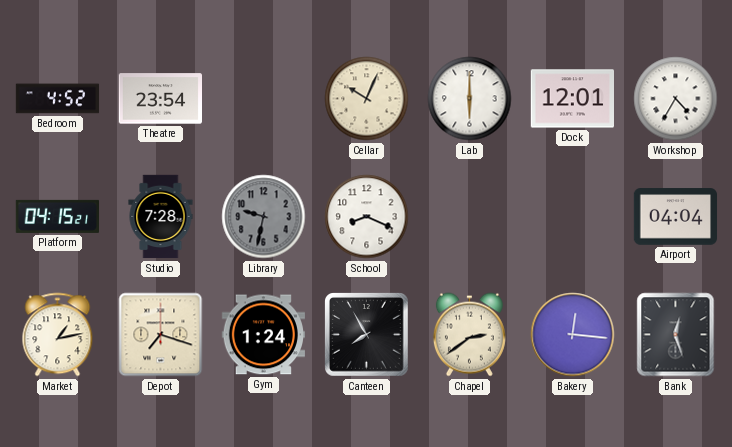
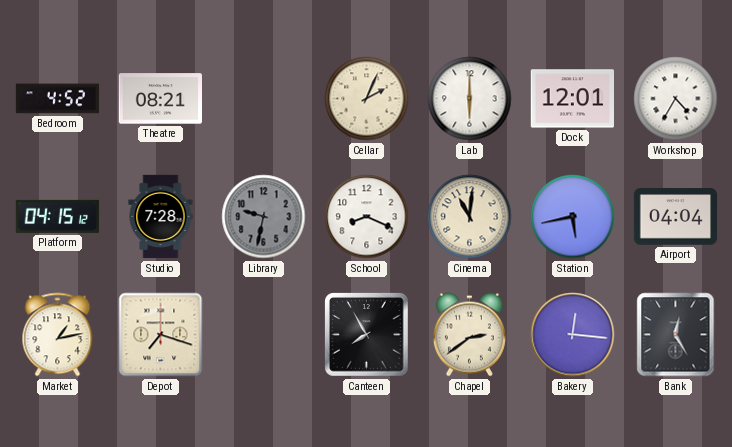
Theatre: 23:54 -> 08:21
Cellar: 10:04 -> 2:04
Platform: 04:15:21 -> 04:15:12
Cinema: none -> 11:01
Station: none -> 5:43
Gym: 1:24 -> none
Bank: 12:27 -> 12:25
